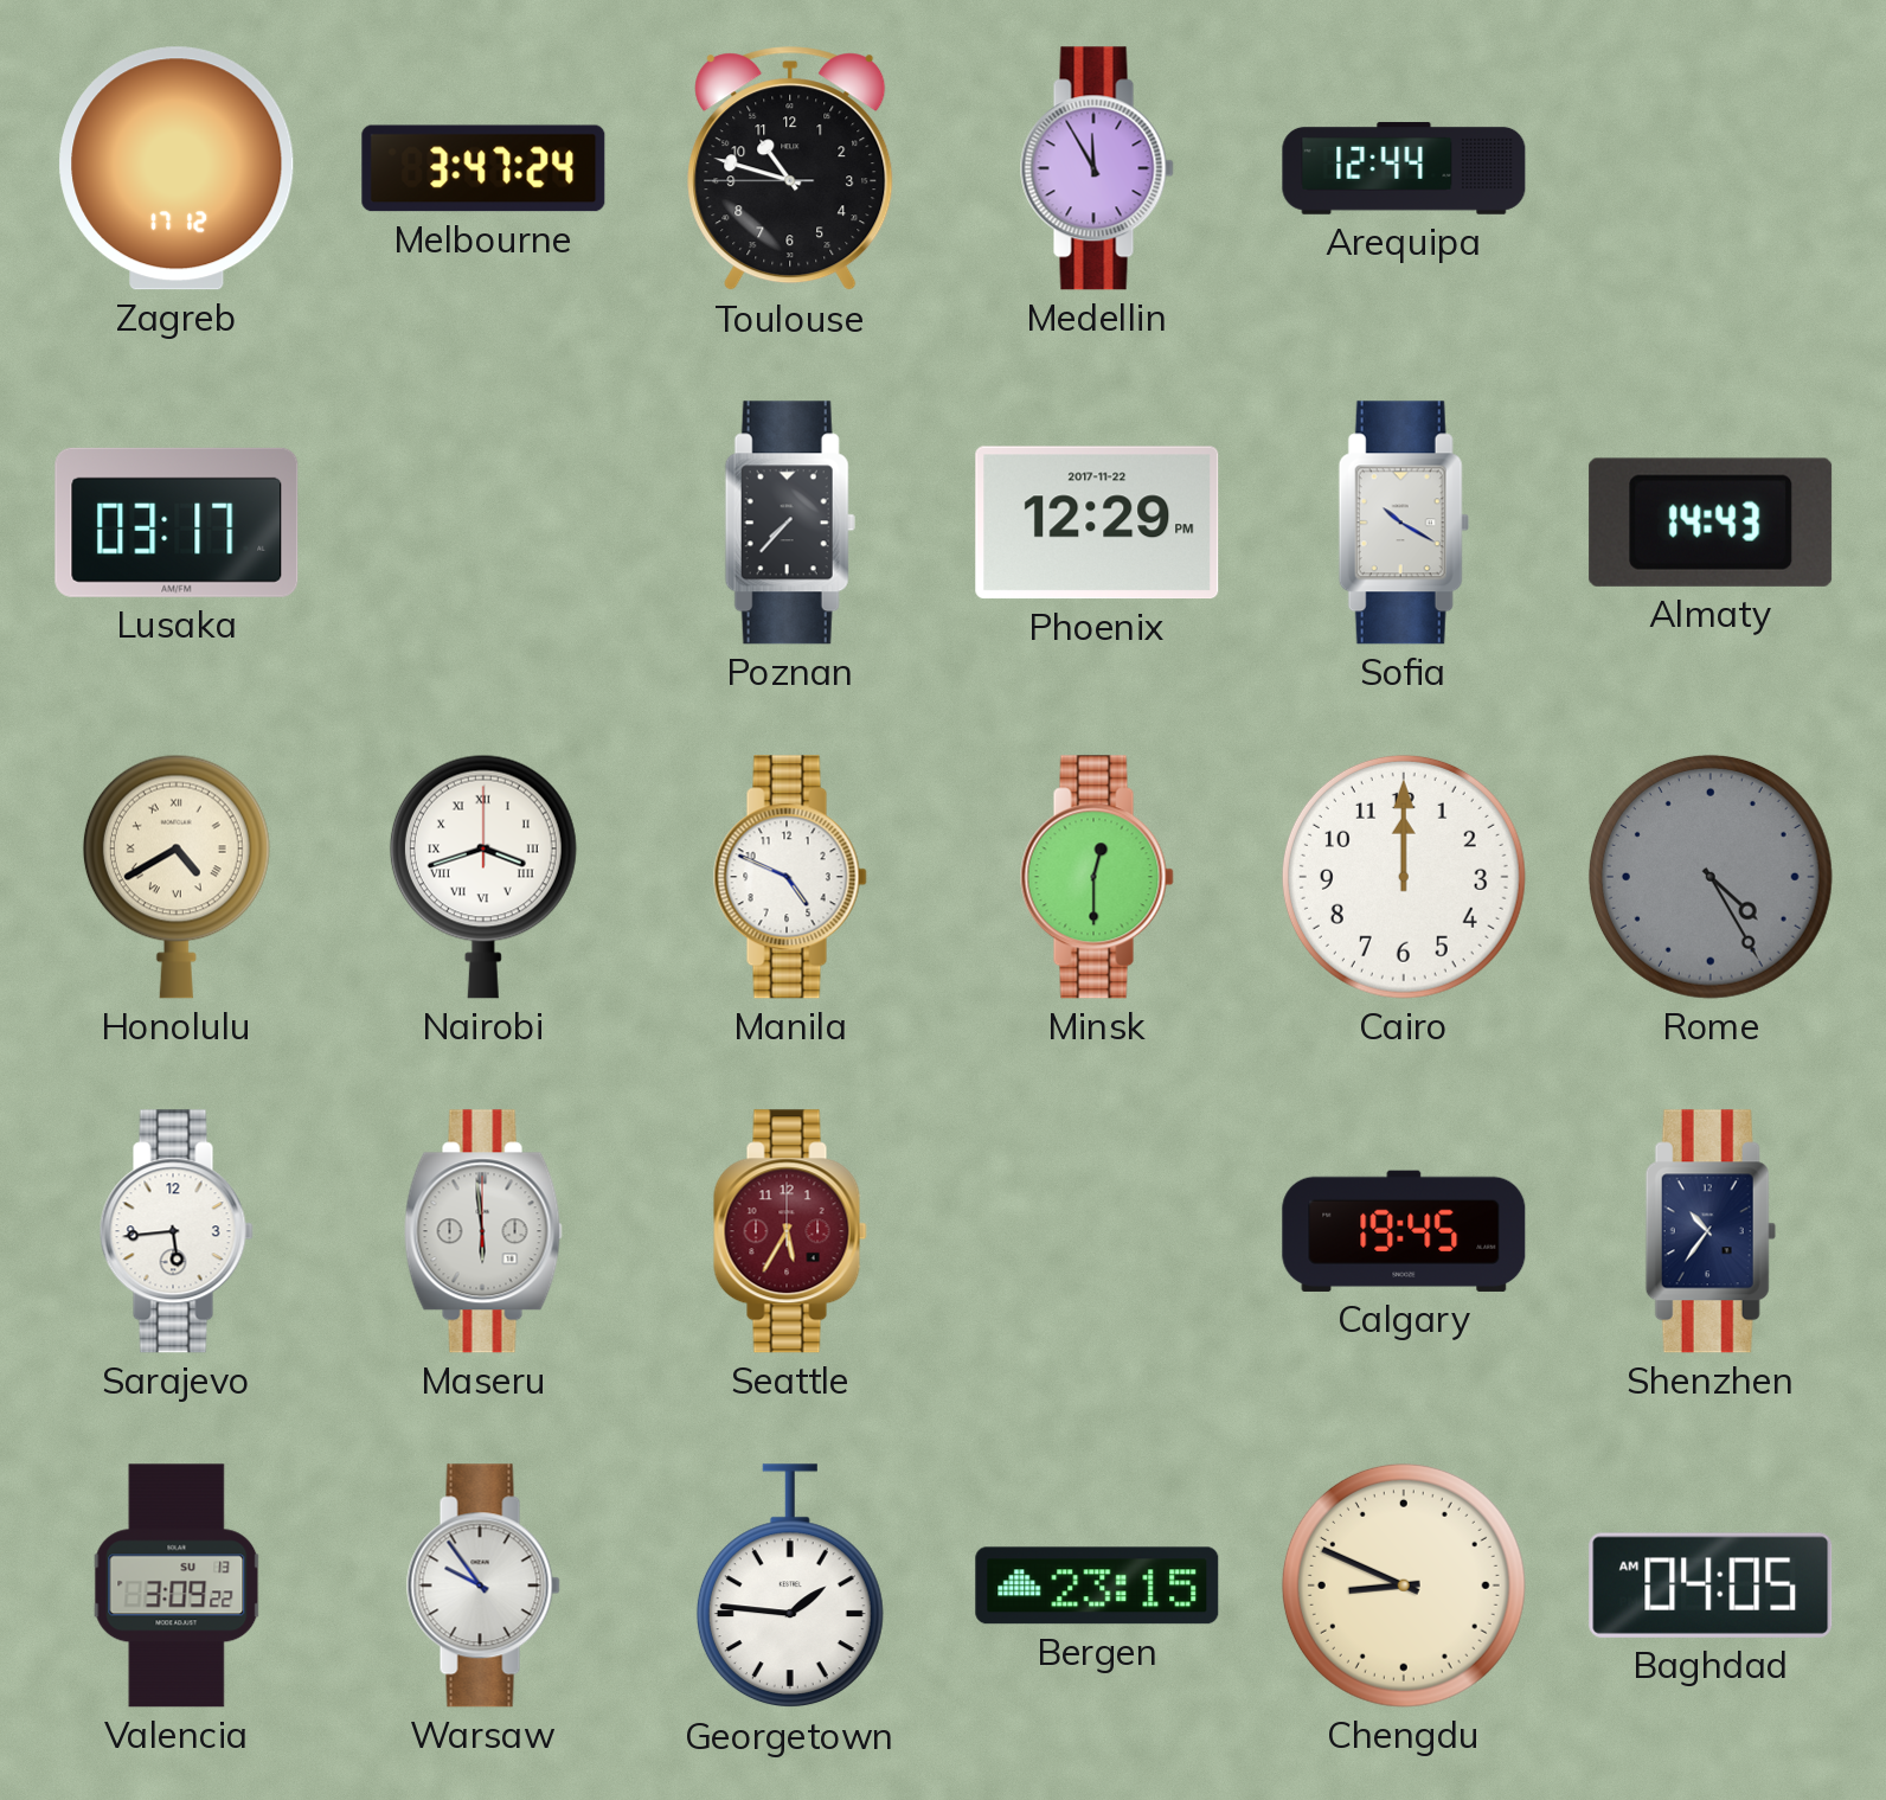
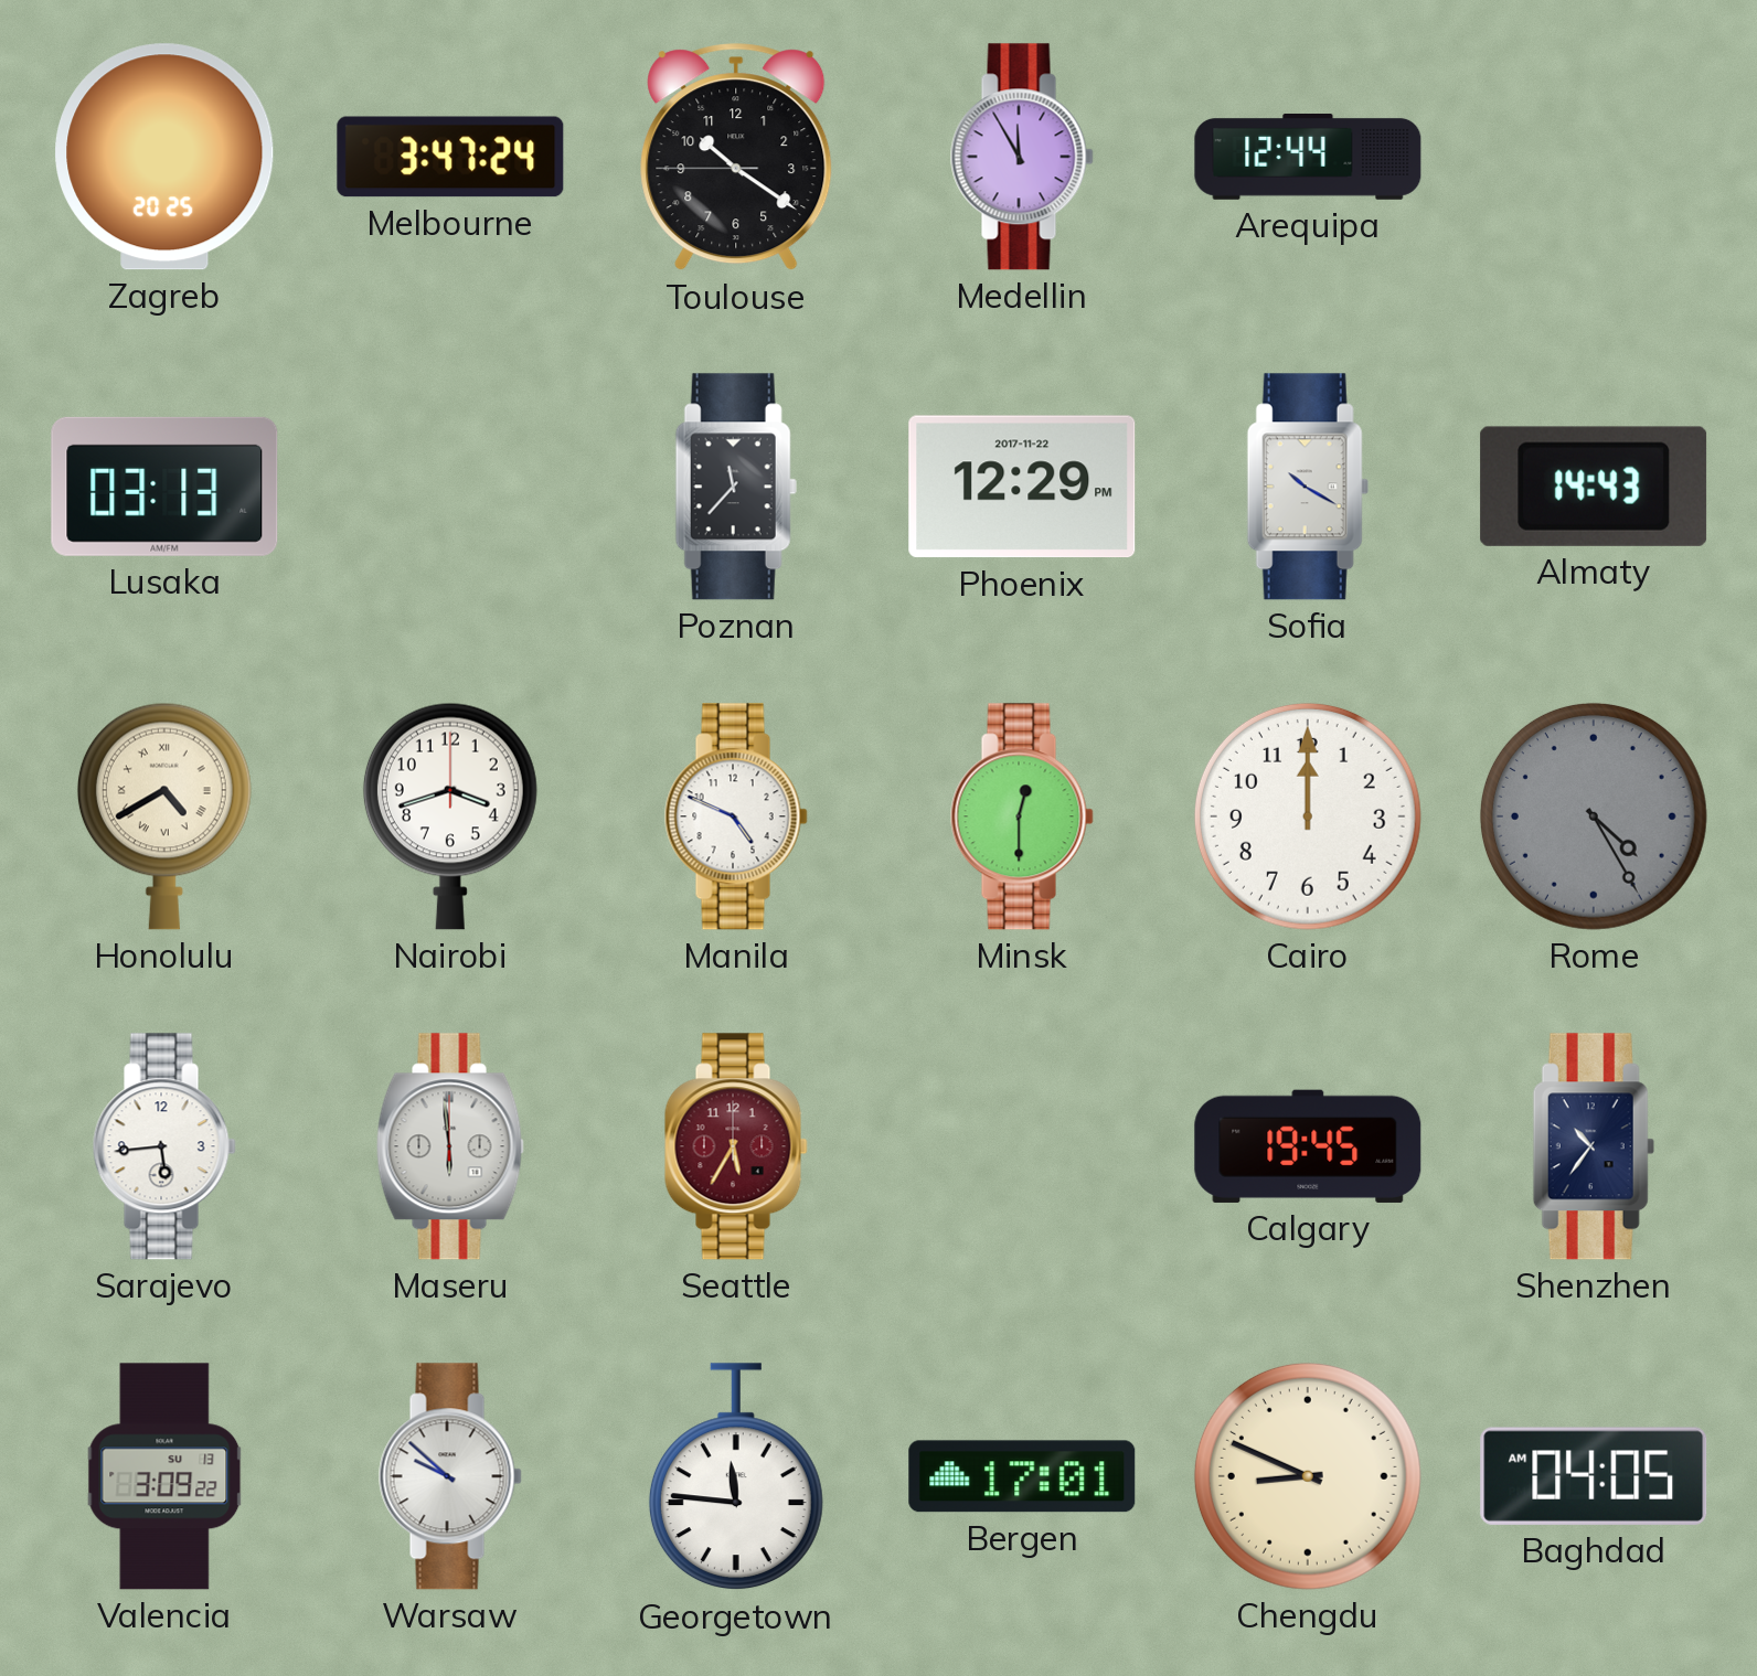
Zagreb: 17:12 -> 20:25
Toulouse: 10:47 -> 10:20
Lusaka: 03:17 -> 03:13
Poznan: 7:37 -> 11:37
Nairobi numerals: Roman -> Arabic
Warsaw: 9:54 -> 9:52
Georgetown: 1:46 -> 11:46
Bergen: 23:15 -> 17:01
